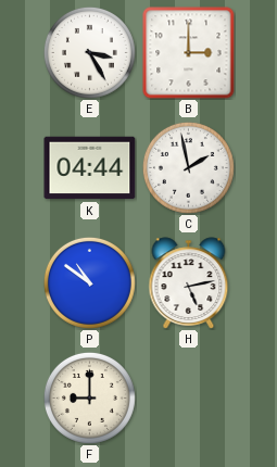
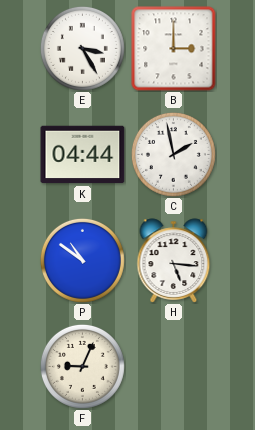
H: 5:13 -> 5:16
F: 9:00 -> 9:04
